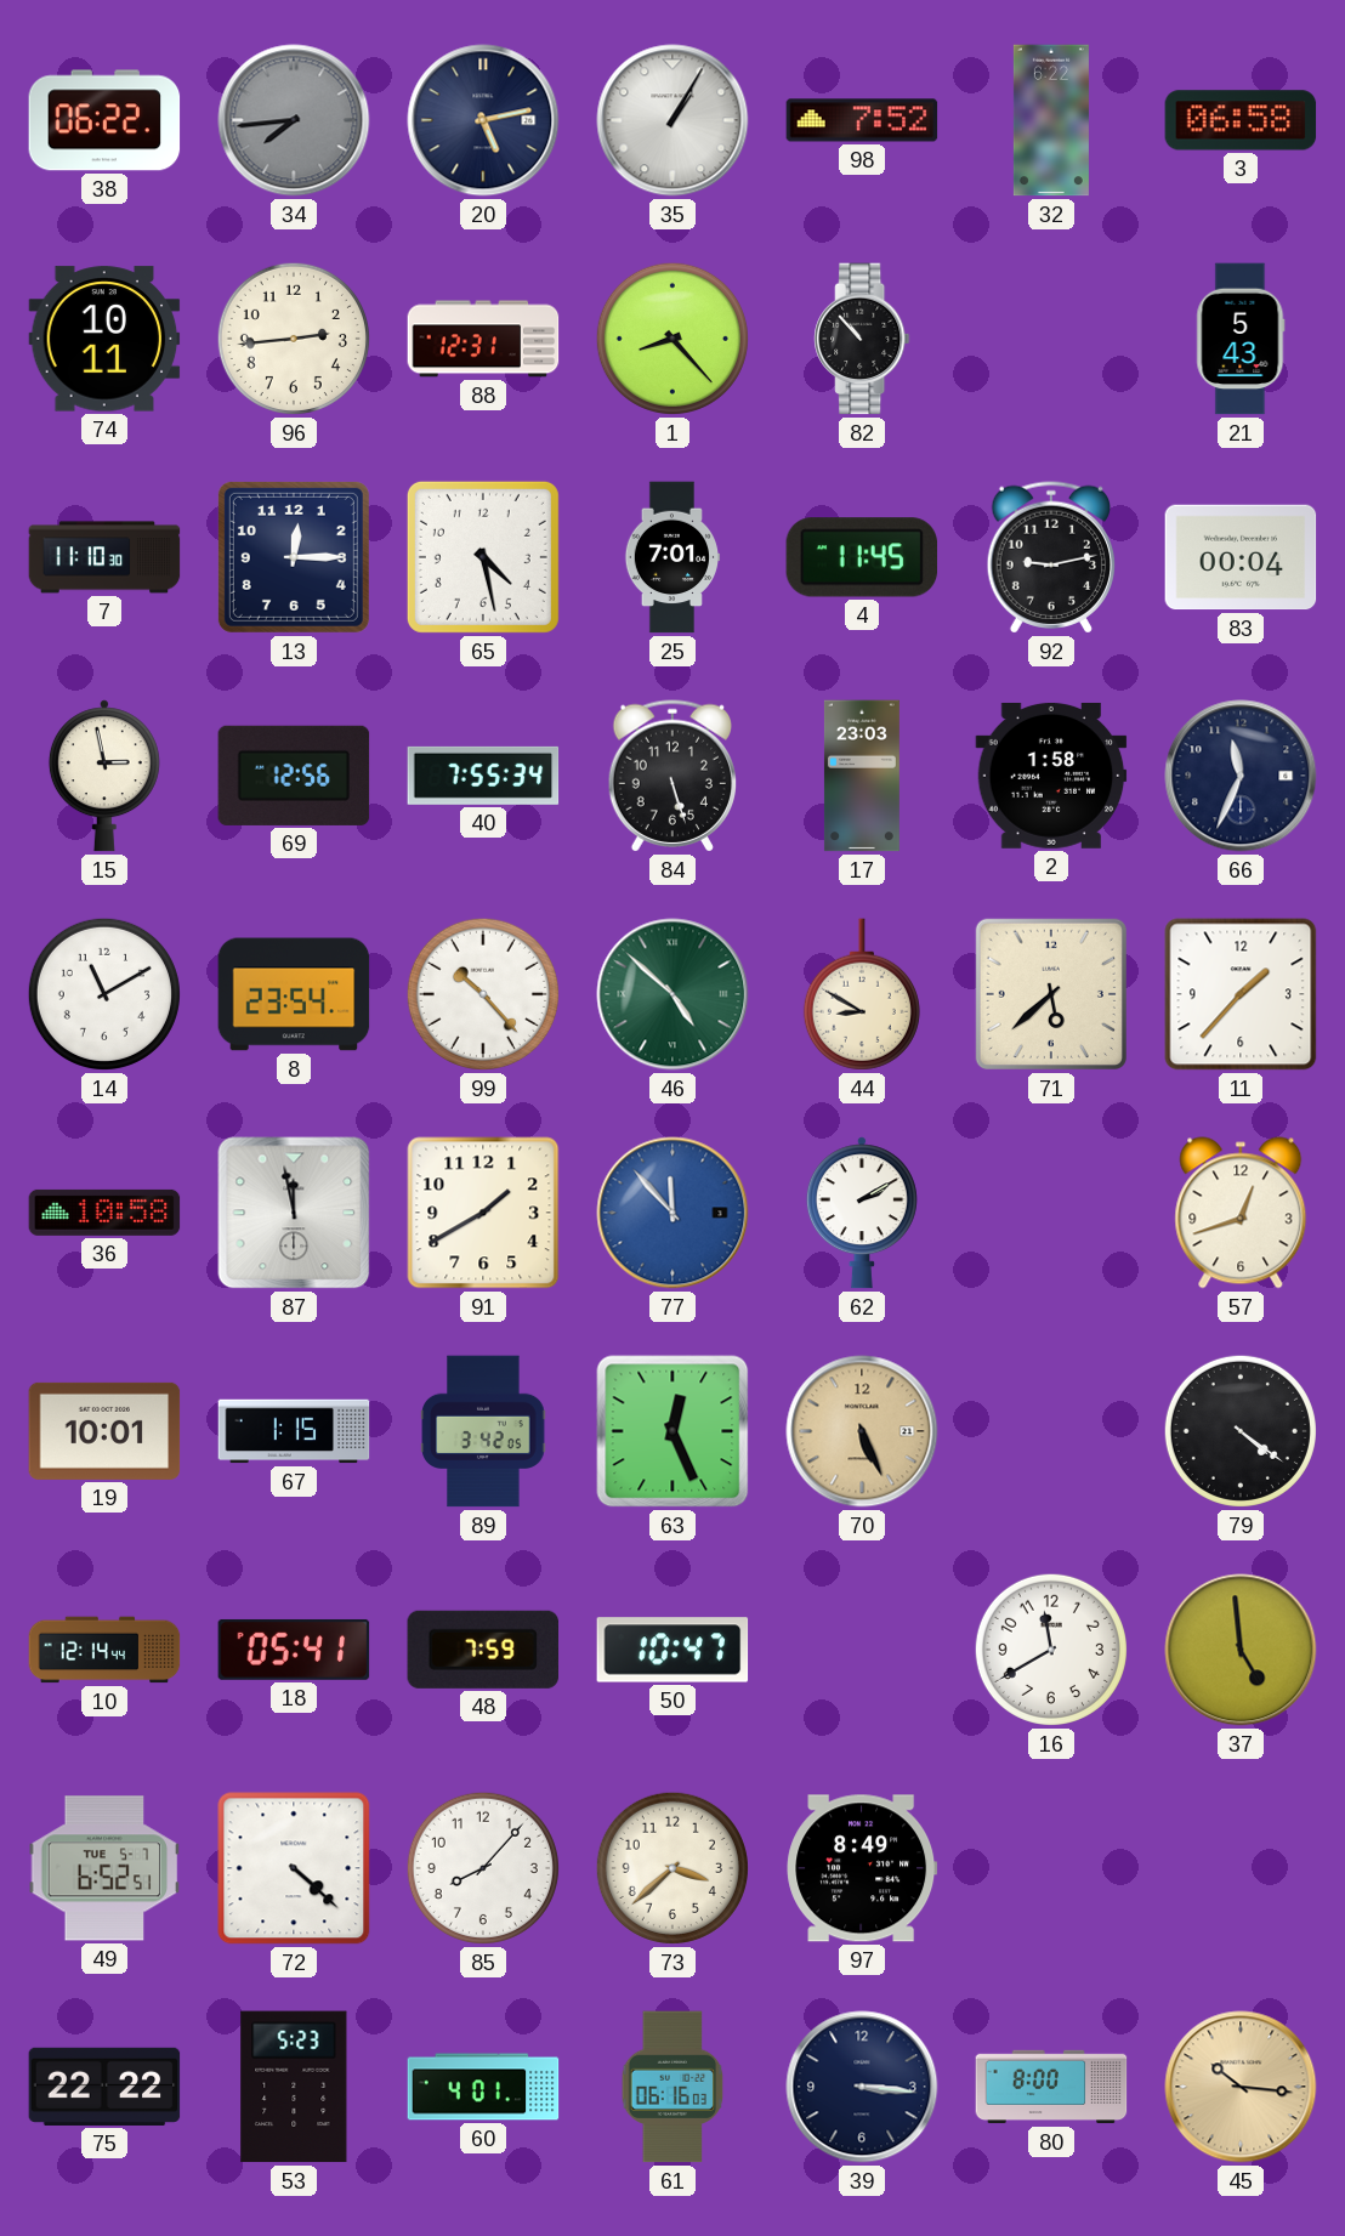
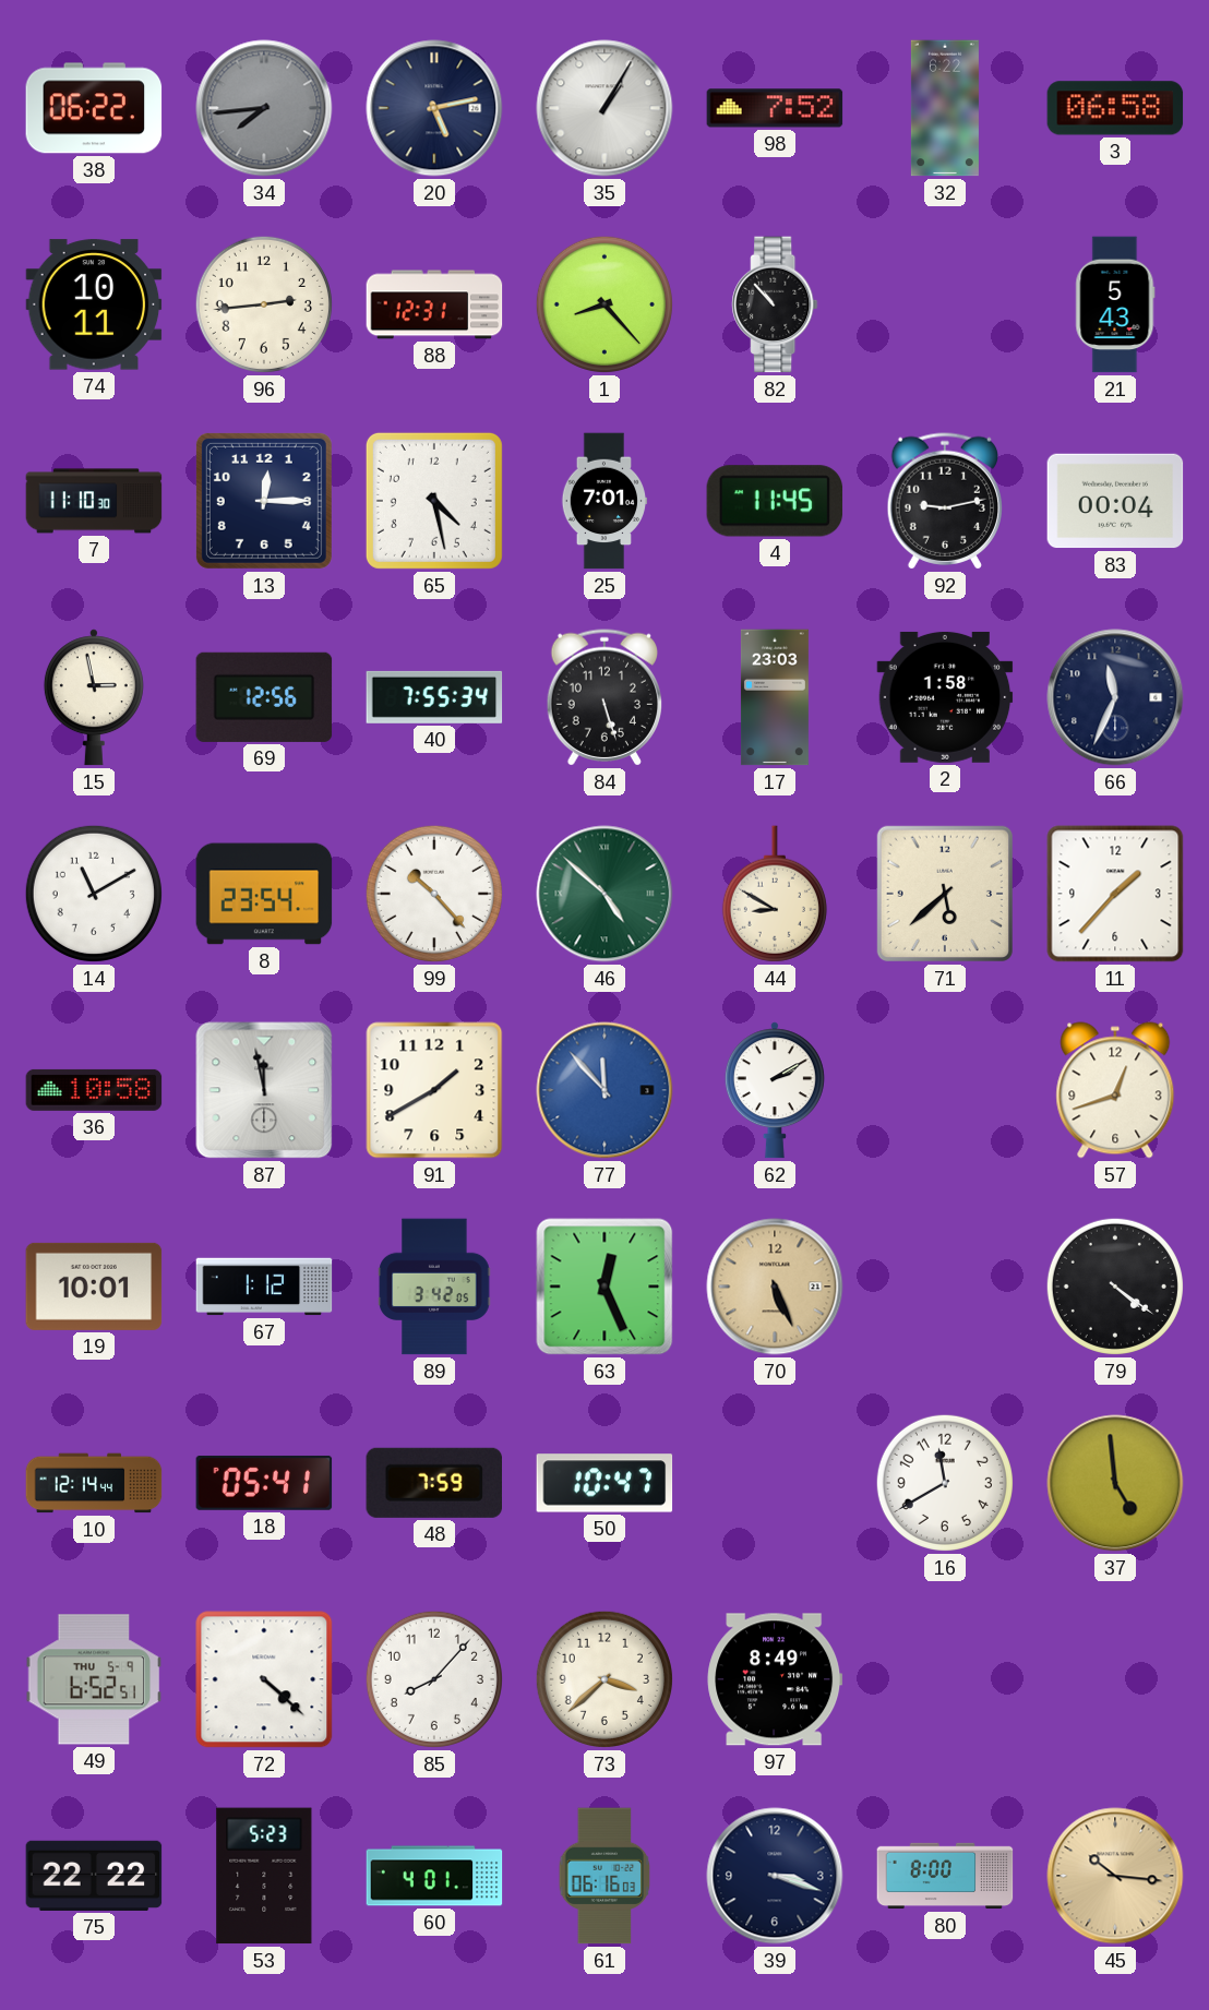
67: 1:15 -> 1:12
49 date: TUE 5-7 -> THU 5-9
39: 3:16 -> 3:18
